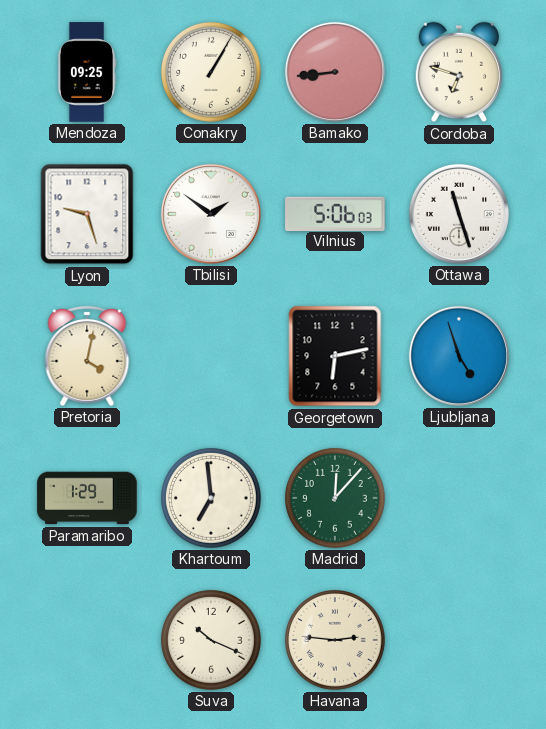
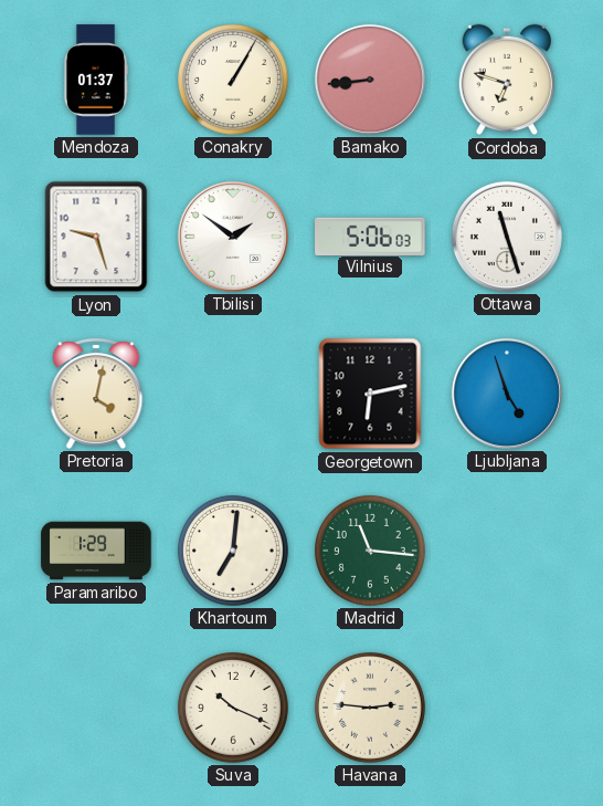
Mendoza: 09:25 -> 01:37
Khartoum: 6:59 -> 7:01
Madrid: 12:07 -> 11:16
